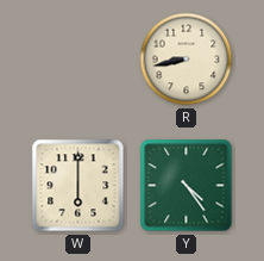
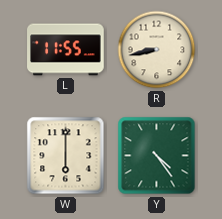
L: none -> 11:55
